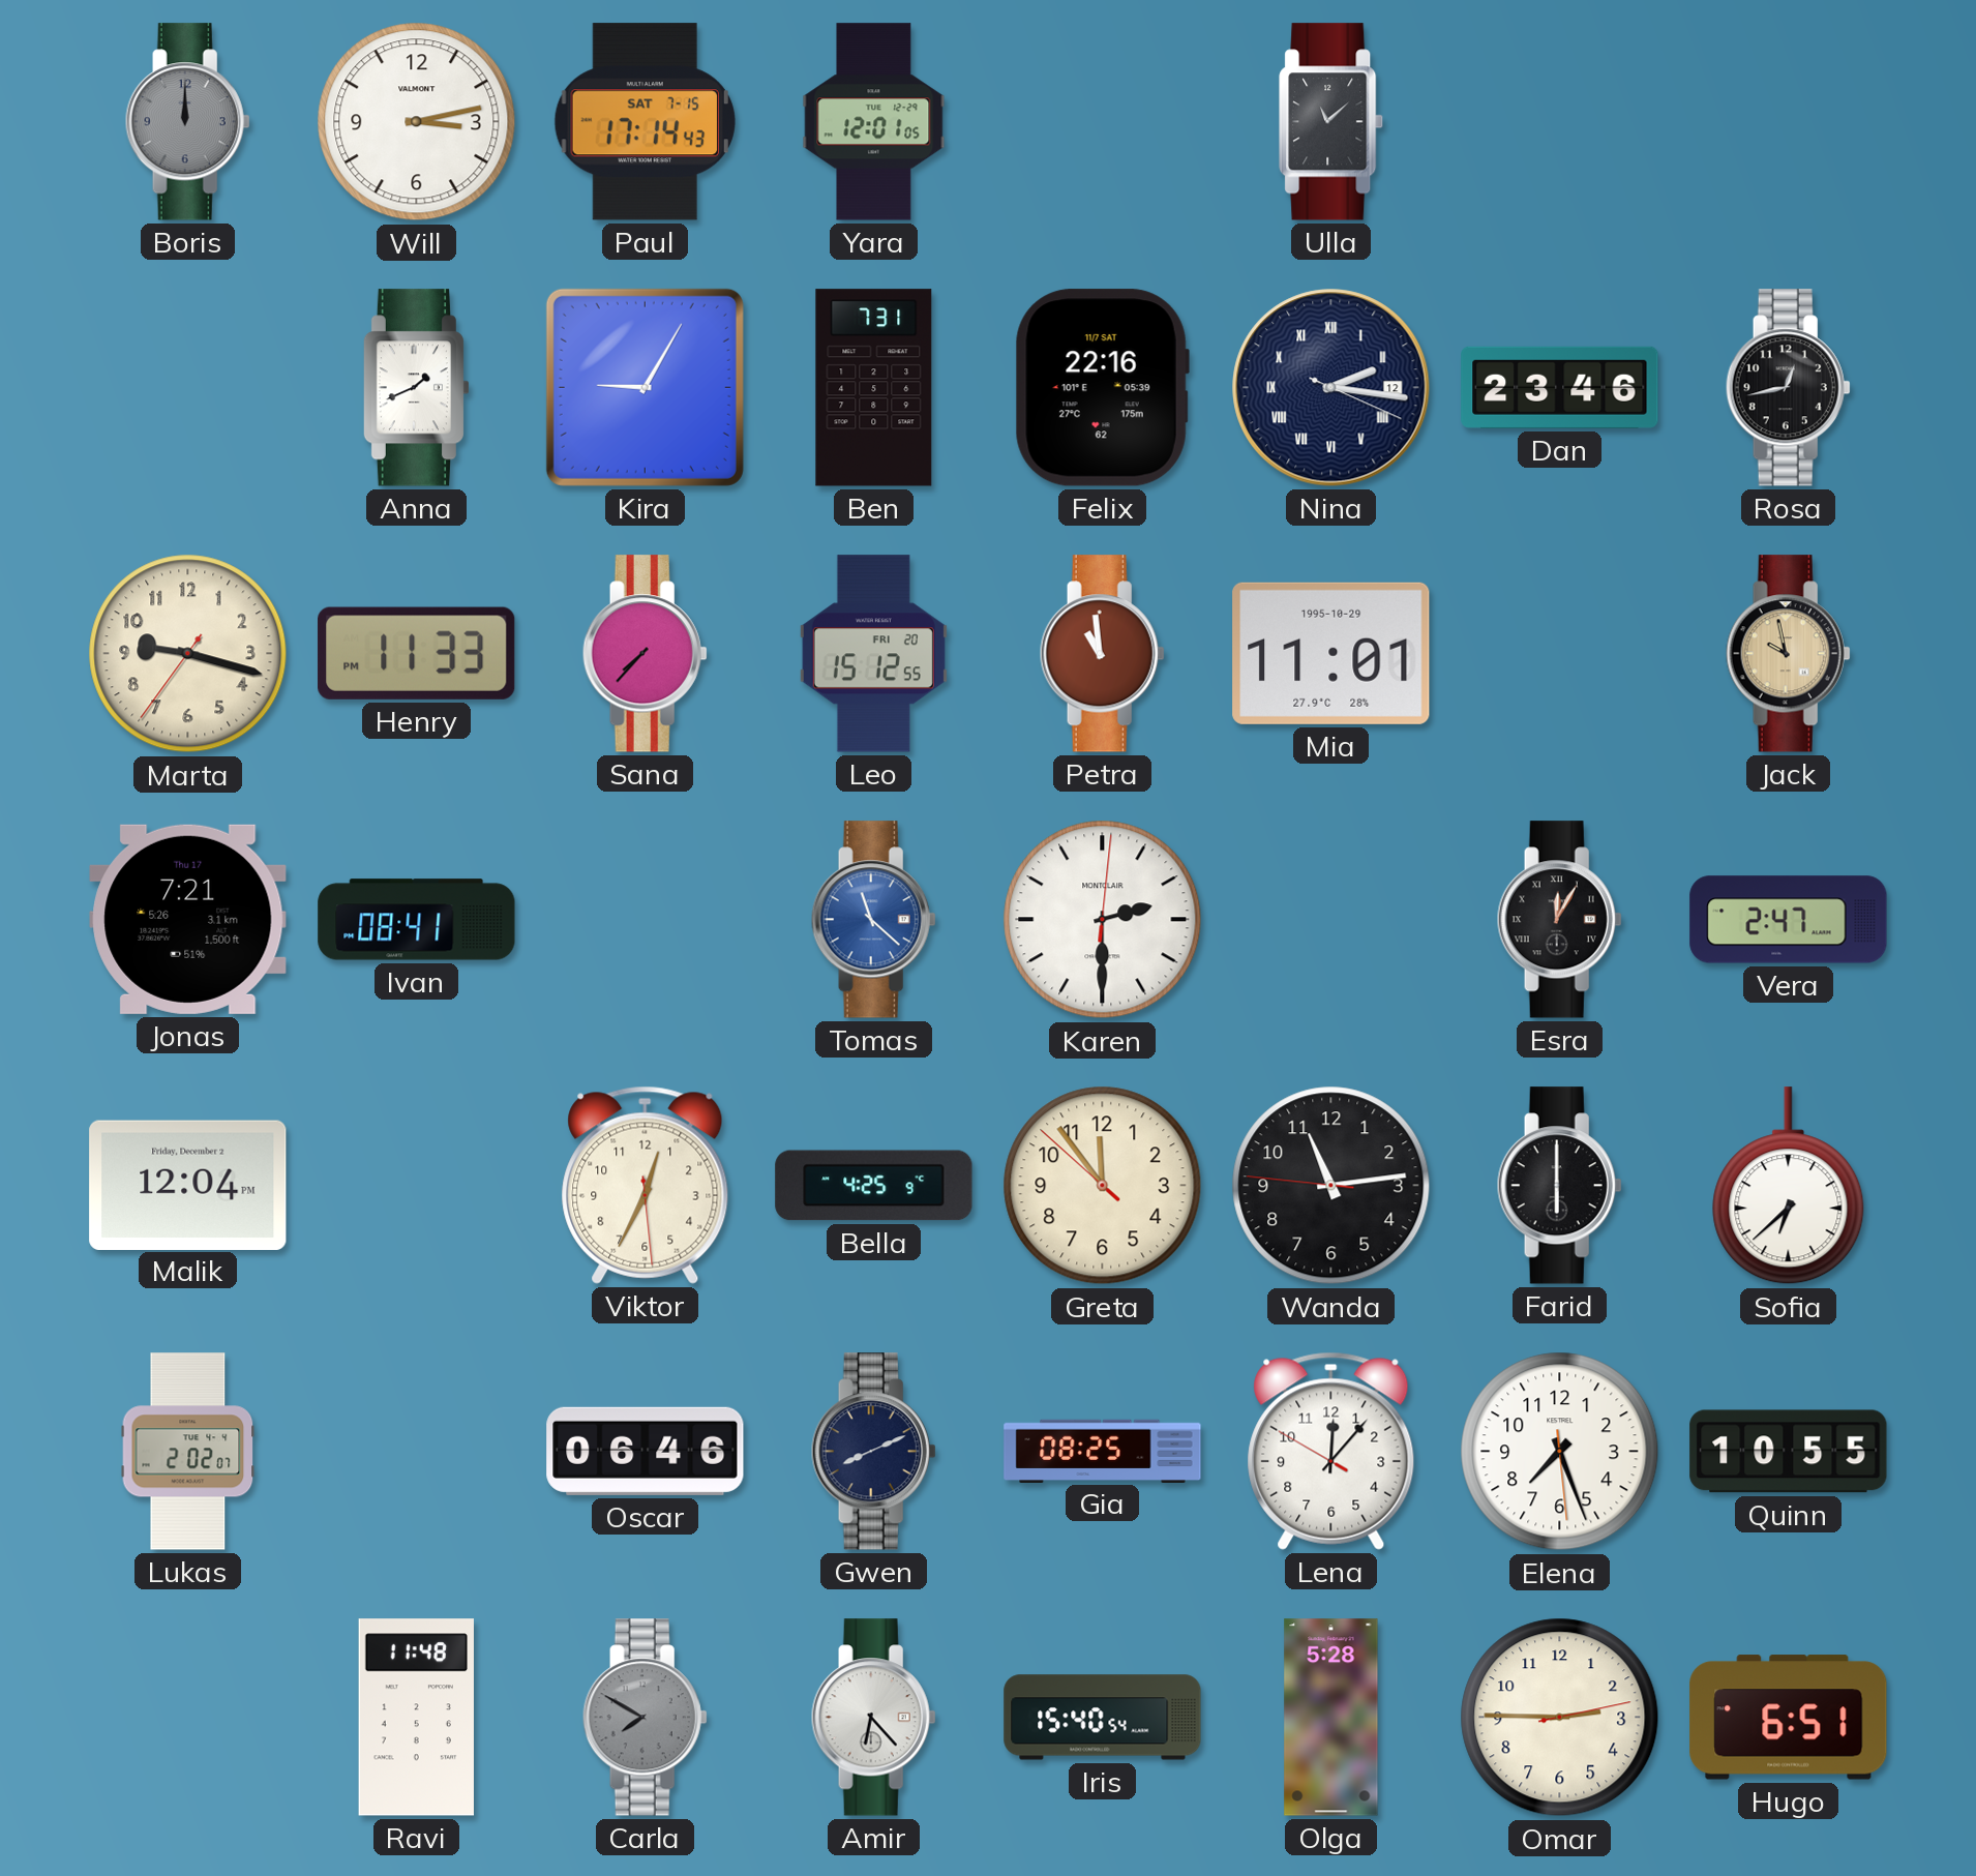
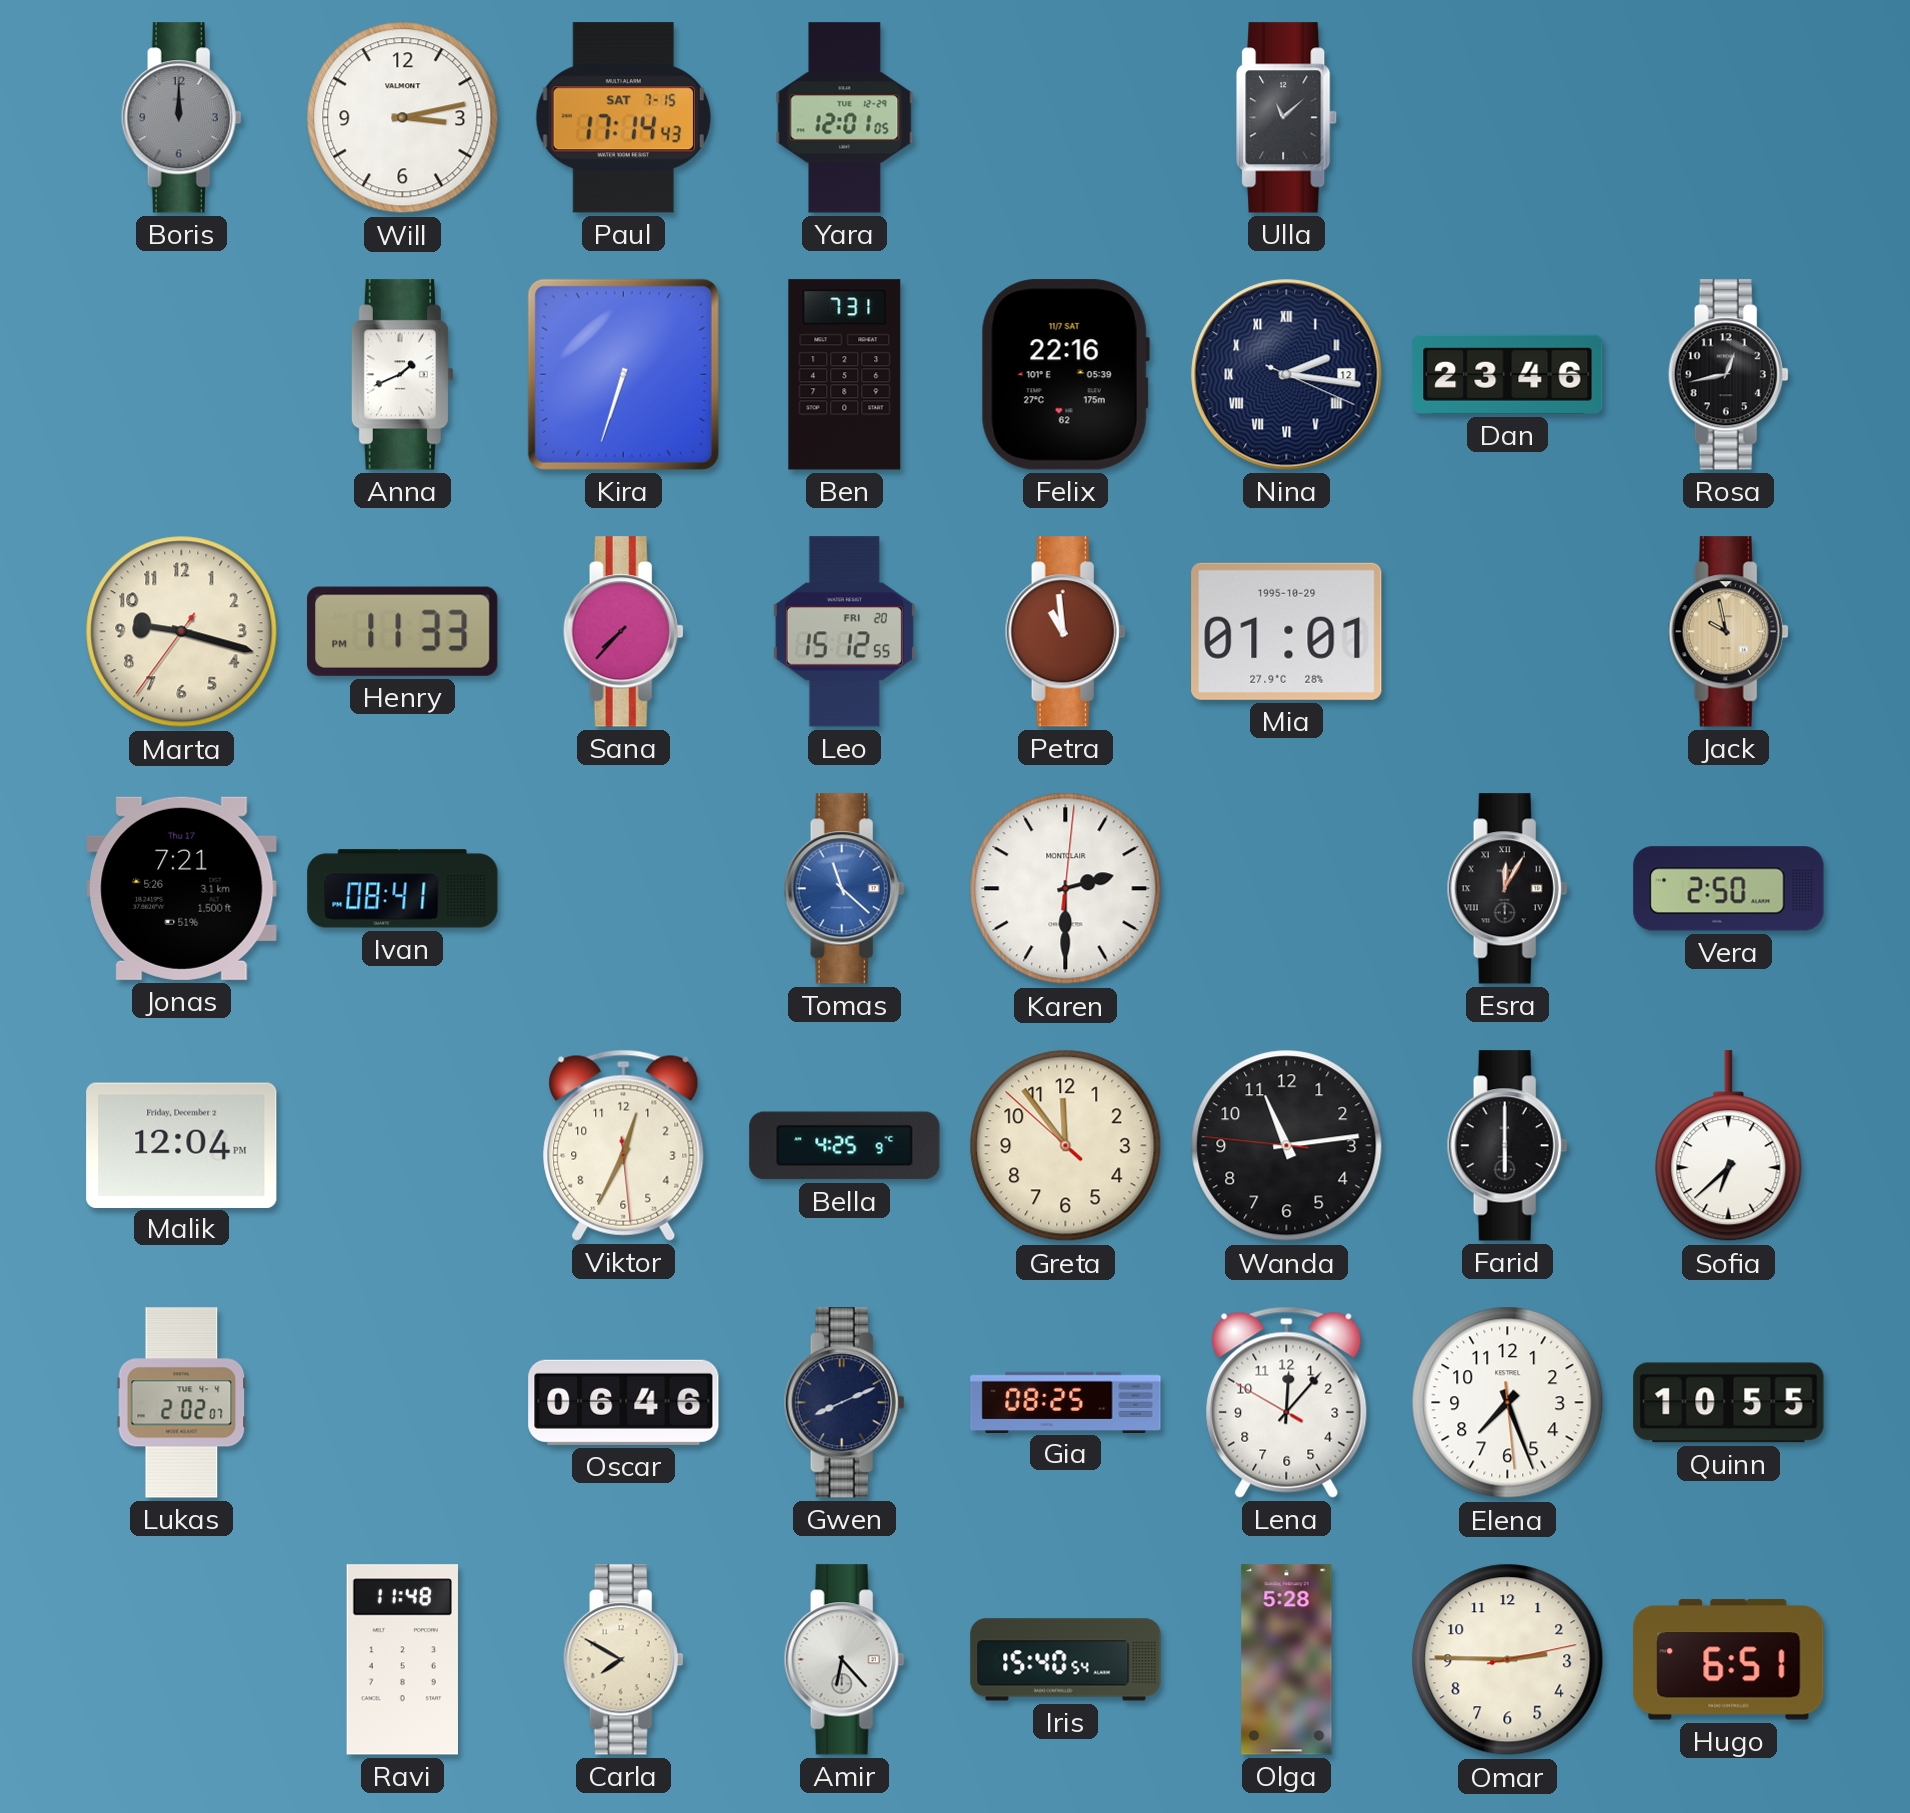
Kira: 9:05 -> 6:33
Mia: 11:01 -> 01:01
Vera: 2:47 -> 2:50
Carla dial: grey -> cream
